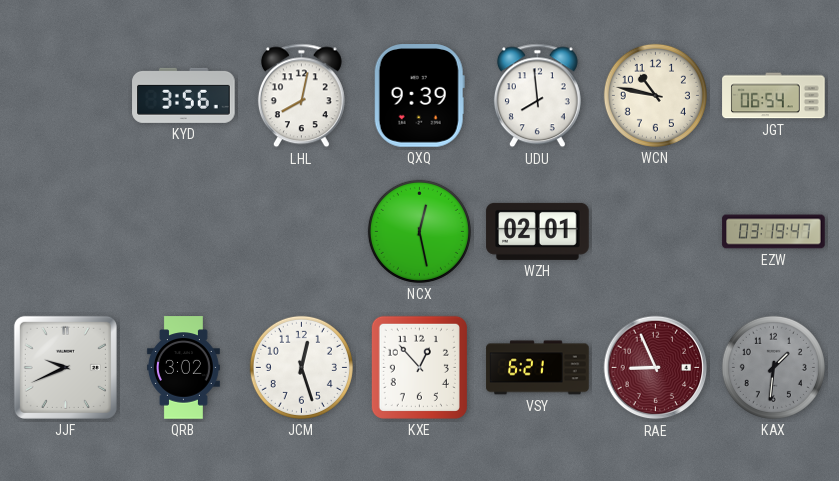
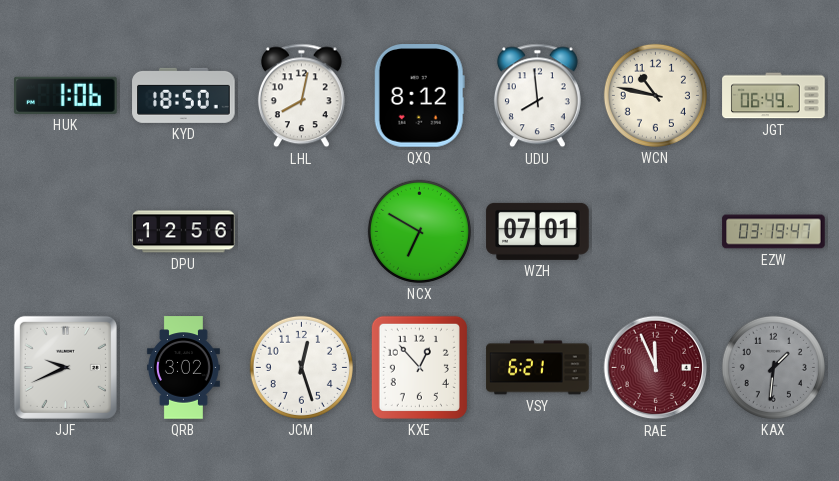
HUK: none -> 1:06
KYD: 3:56 -> 18:50
QXQ: 9:39 -> 8:12
JGT: 06:54 -> 06:49
DPU: none -> 12:56
NCX: 12:28 -> 6:50
WZH: 02:01 -> 07:01
RAE: 8:56 -> 11:56
